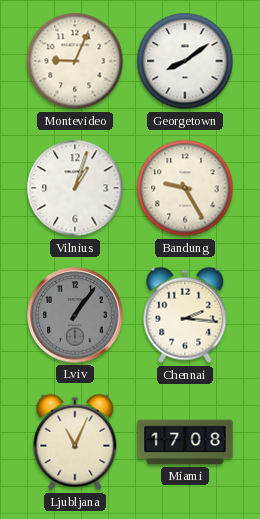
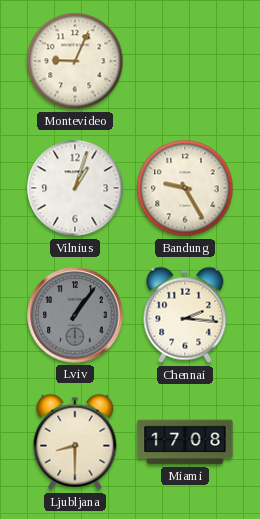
Georgetown: 8:09 -> none
Ljubljana: 11:04 -> 8:30
